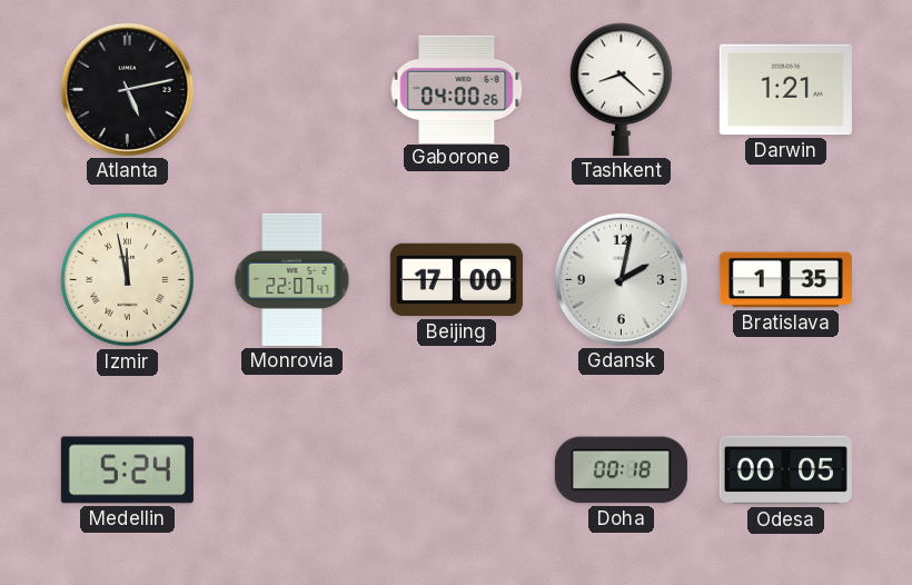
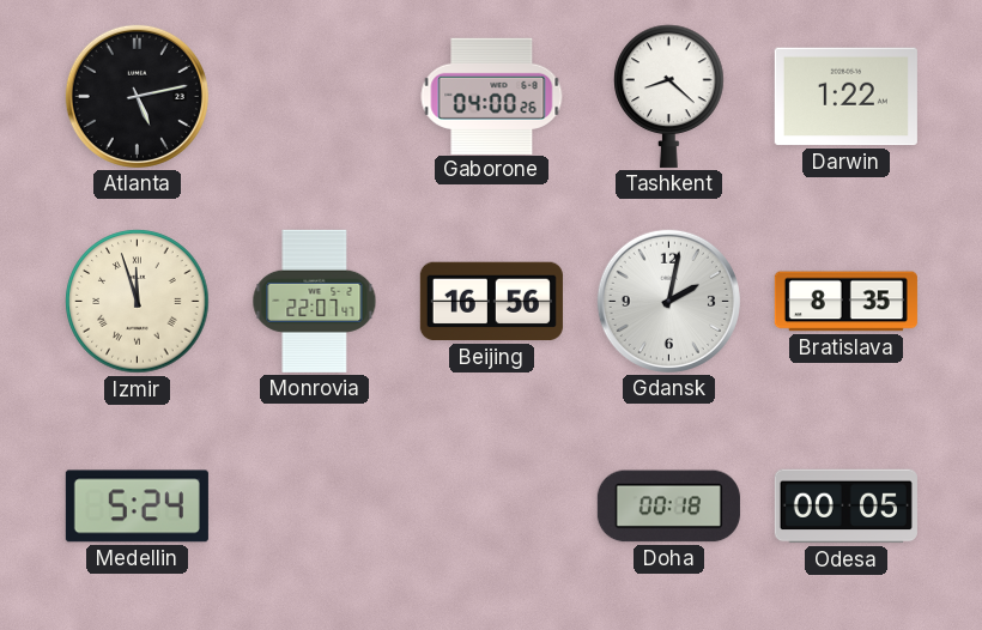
Darwin: 1:21 -> 1:22
Izmir: 11:58 -> 11:57
Beijing: 17:00 -> 16:56
Bratislava: 1:35 -> 8:35
